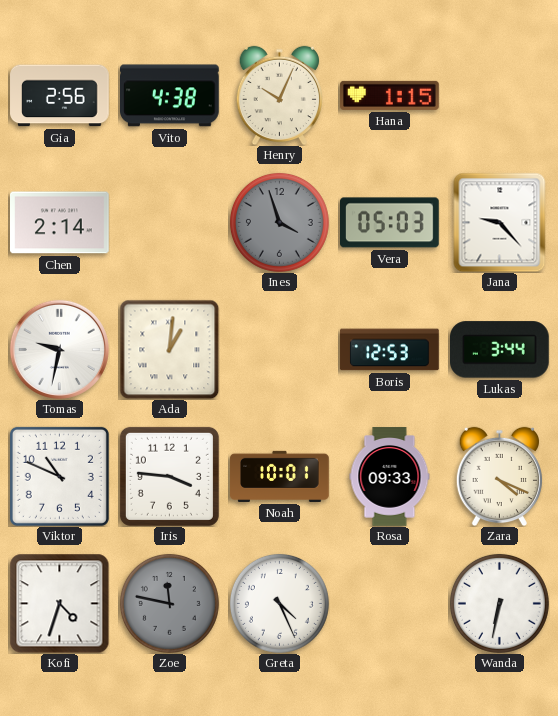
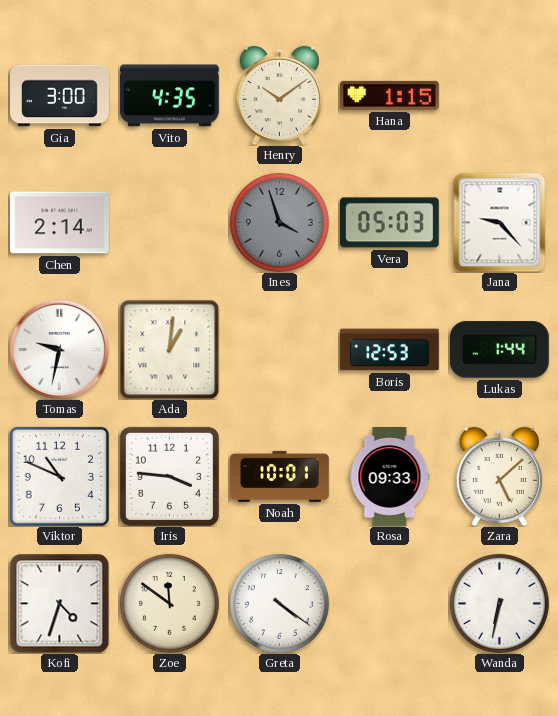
Gia: 2:56 -> 3:00
Vito: 4:38 -> 4:35
Henry: 10:04 -> 10:09
Lukas: 3:44 -> 1:44
Zara: 4:19 -> 5:08
Zoe: 11:47 -> 11:51
Zoe dial: grey -> cream
Greta: 4:26 -> 4:21
